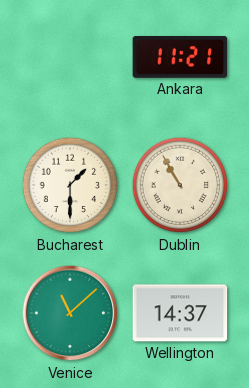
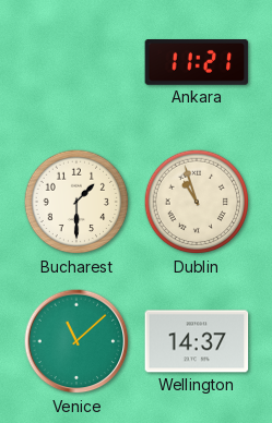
Dublin: 10:55 -> 10:57
